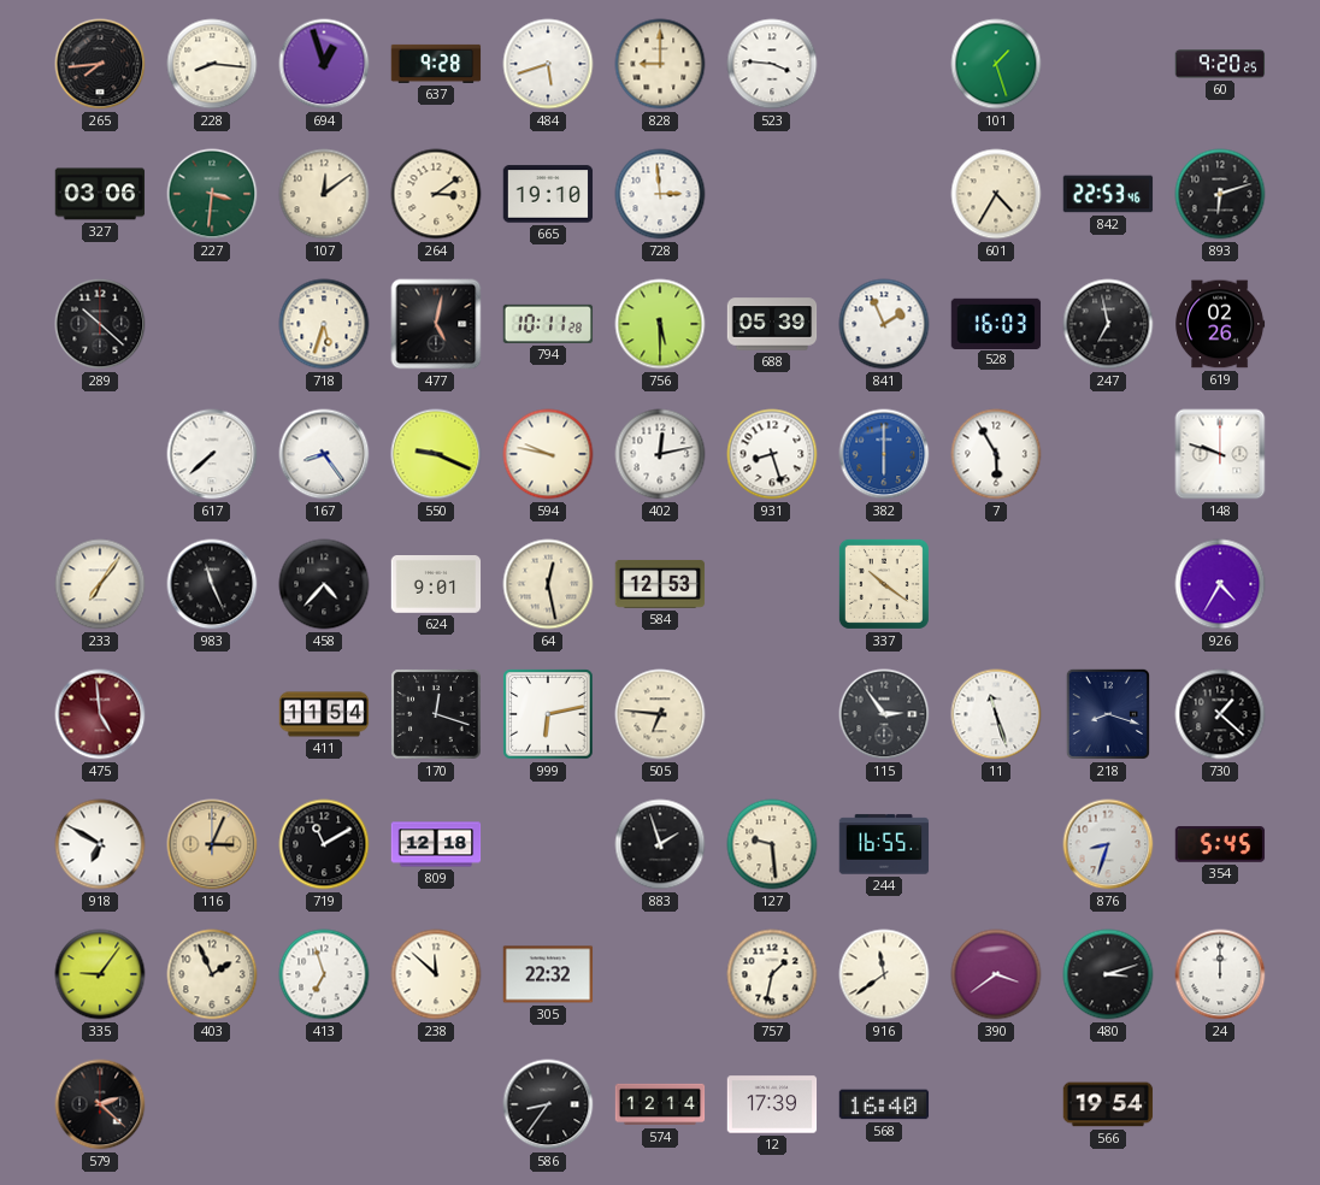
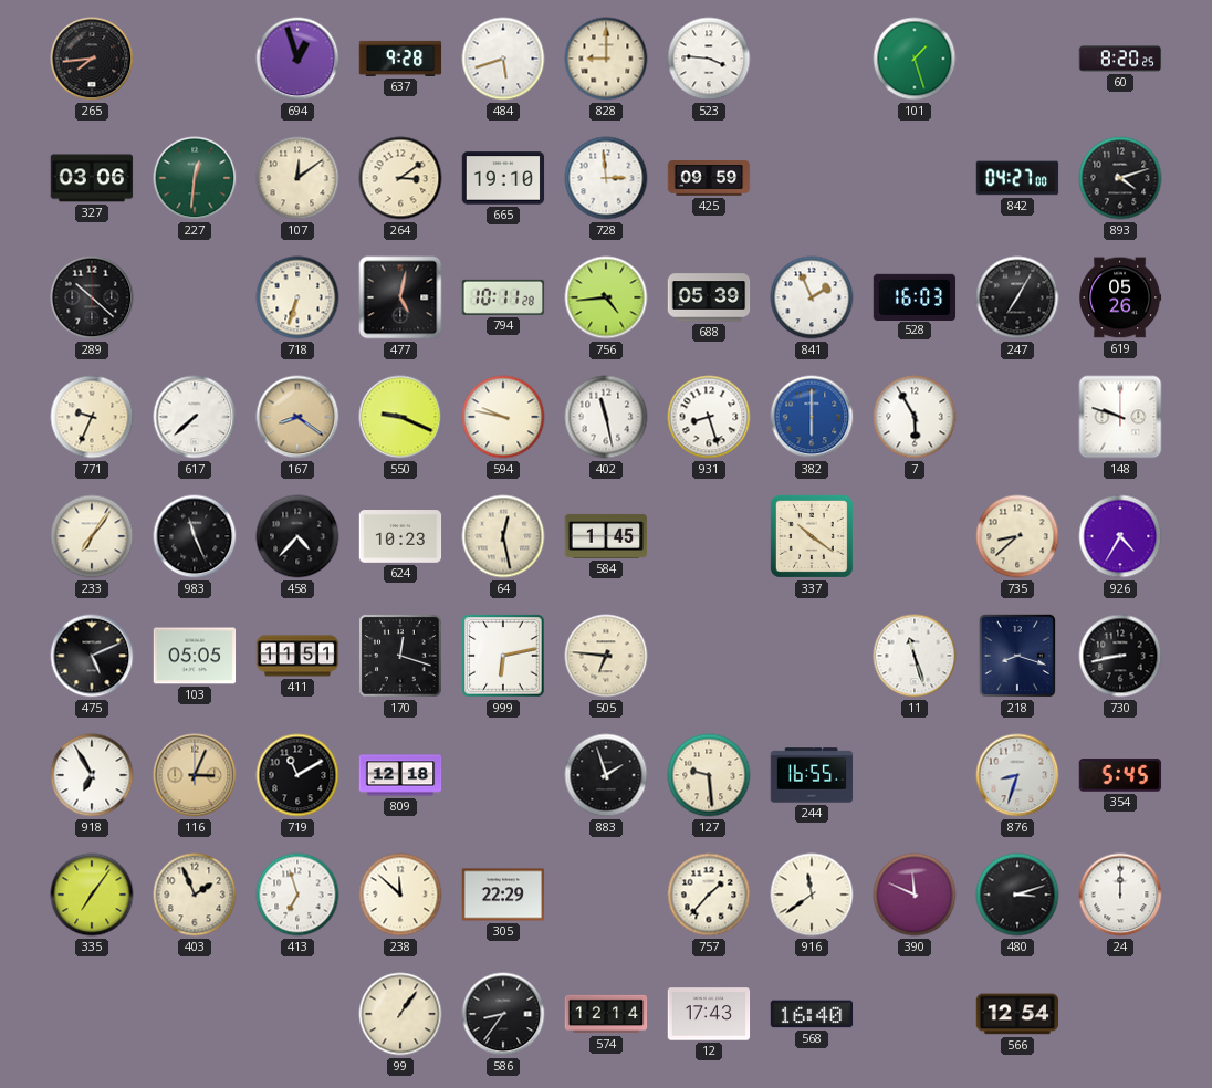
228: 8:16 -> none
60: 9:20 -> 8:20
227: 3:31 -> 12:31
425: none -> 09:59
601: 4:35 -> none
842: 22:53 -> 04:27
893: 6:12 -> 4:12
718: 5:33 -> 6:33
756: 5:30 -> 4:44
247: 6:58 -> 7:05
619: 02:26 -> 05:26
771: none -> 9:34
167: 8:24 -> 8:21
167 dial: white -> champagne
402: 12:13 -> 11:28
624: 9:01 -> 10:23
584: 12:53 -> 1:45
735: none -> 8:38
475: 4:59 -> 5:11
475 dial: burgundy -> black
103: none -> 05:05
411: 11:54 -> 11:51
115: 2:54 -> none
730: 1:22 -> 8:43
918: 6:50 -> 6:55
335: 9:06 -> 7:06
305: 22:32 -> 22:29
757: 1:32 -> 1:37
390: 3:39 -> 11:49
579: 2:22 -> none
99: none -> 1:06
12: 17:39 -> 17:43
566: 19:54 -> 12:54
